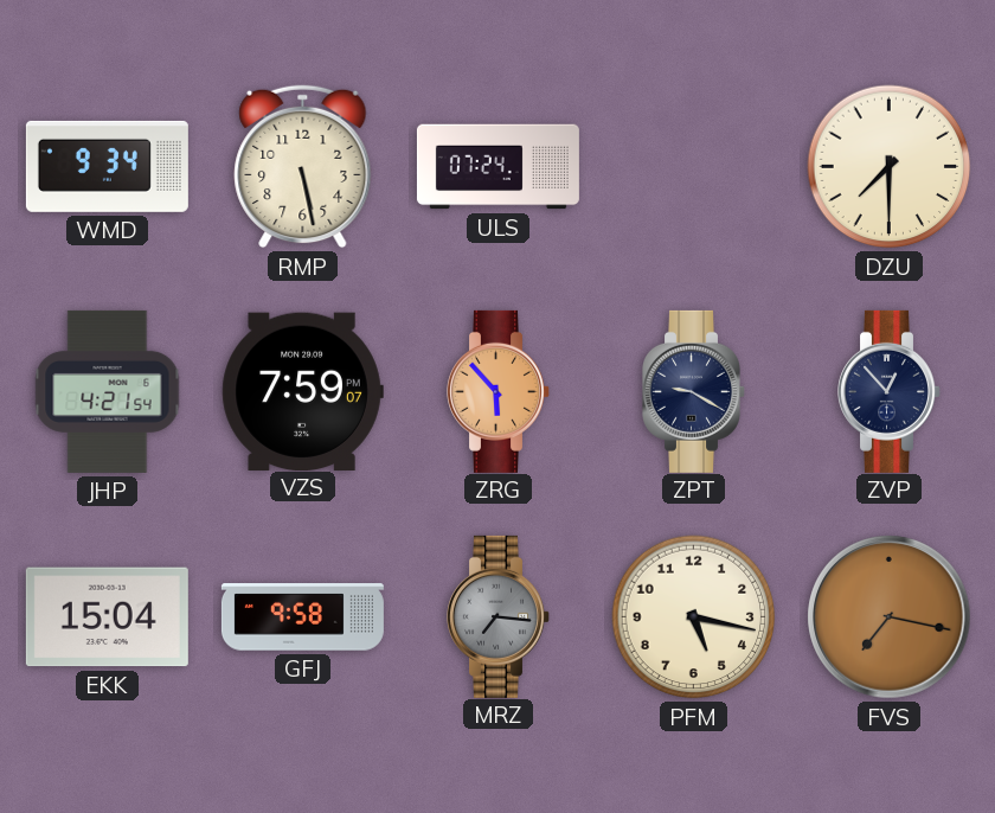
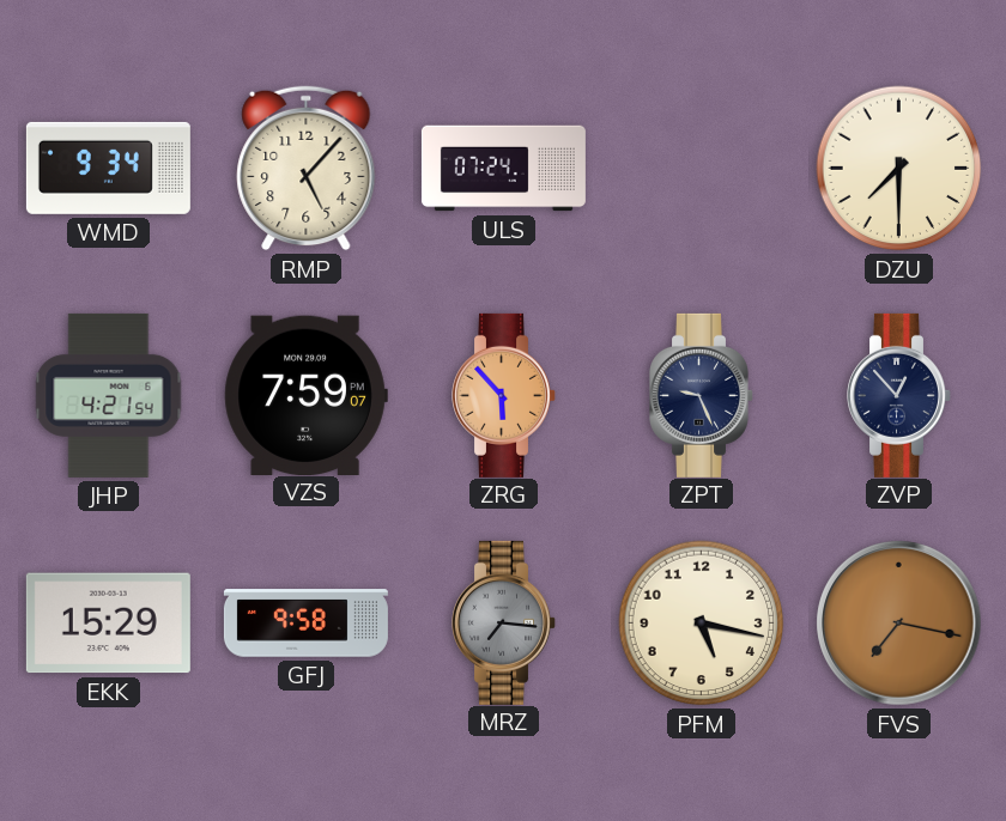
RMP: 5:28 -> 5:07
ZPT: 9:20 -> 9:26
EKK: 15:04 -> 15:29
